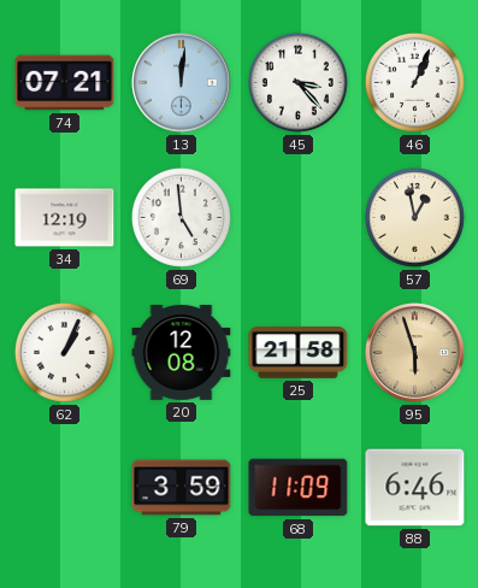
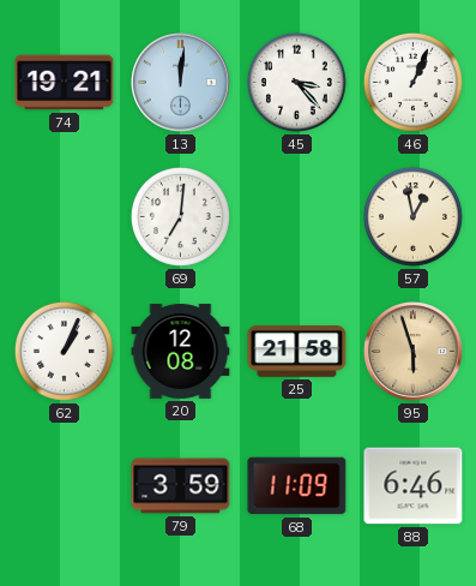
74: 07:21 -> 19:21
34: 12:19 -> none
69: 4:59 -> 7:01
